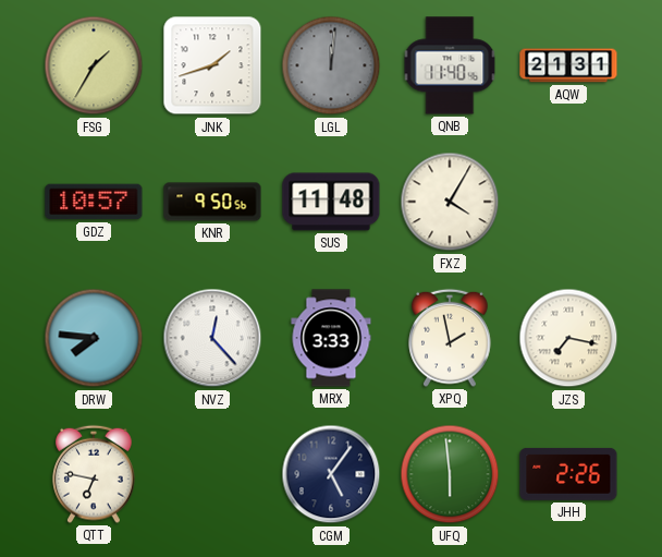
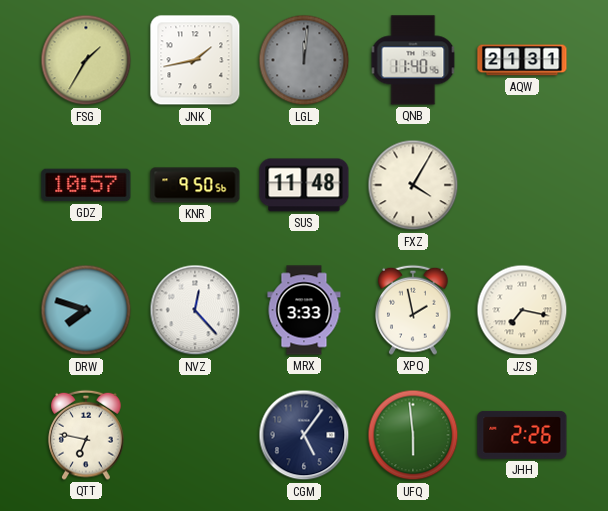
JNK: 1:42 -> 1:43
DRW: 7:46 -> 7:48
